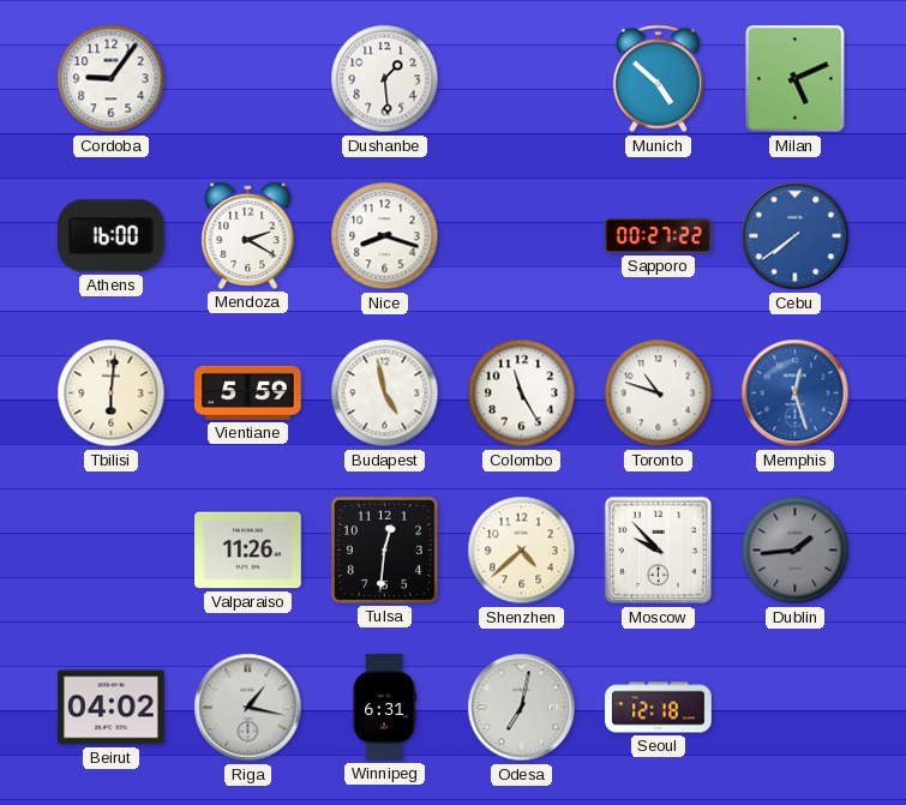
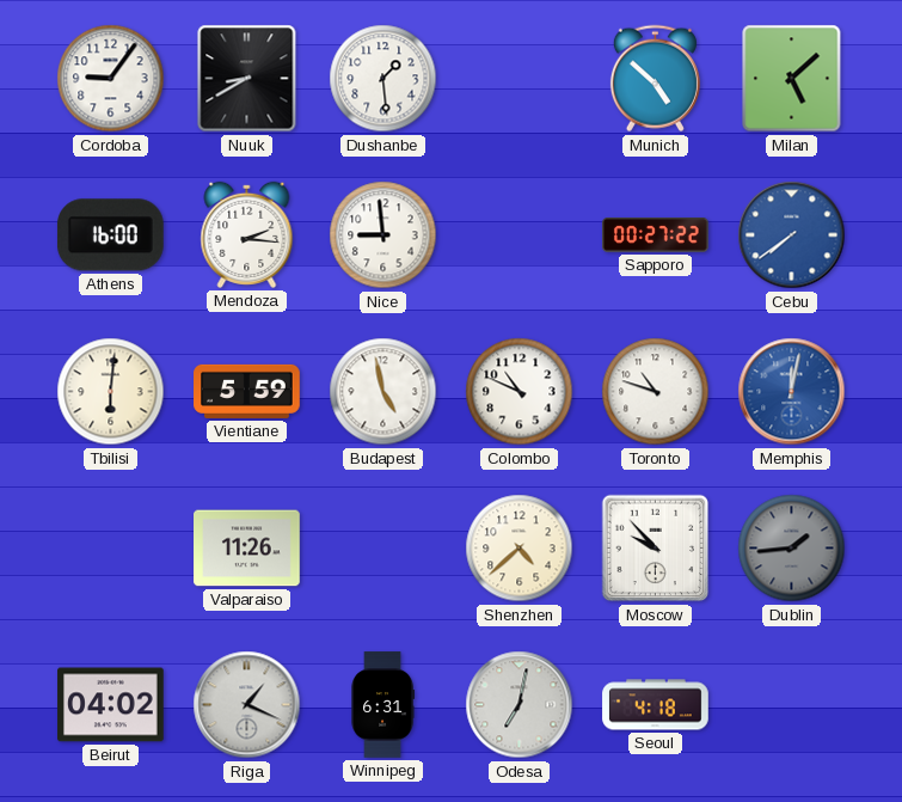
Nuuk: none -> 8:40
Milan: 5:11 -> 5:08
Mendoza: 2:20 -> 2:16
Nice: 8:18 -> 8:59
Colombo: 11:25 -> 10:49
Memphis: 12:27 -> 12:02
Tulsa: 12:31 -> none
Riga: 1:17 -> 1:19
Seoul: 12:18 -> 4:18
